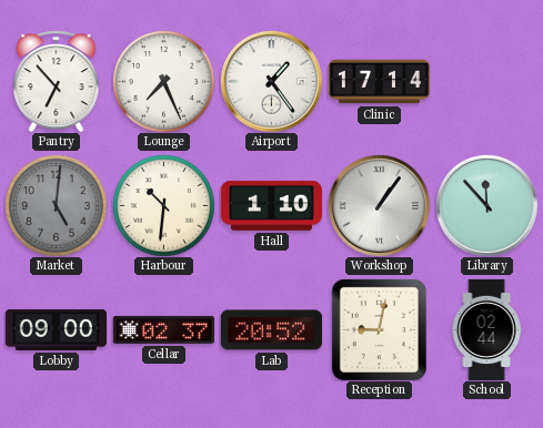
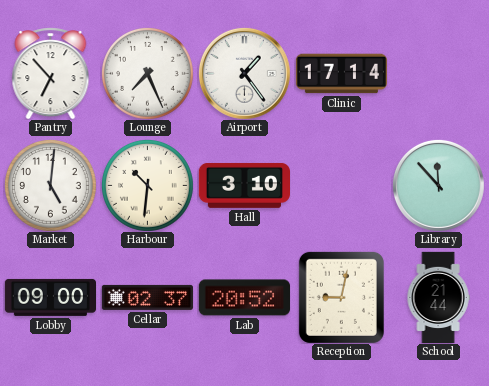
Market dial: grey -> white
Hall: 1:10 -> 3:10
Workshop: 1:06 -> none
School: 02:44 -> 21:44
